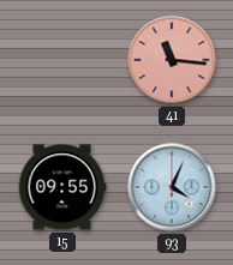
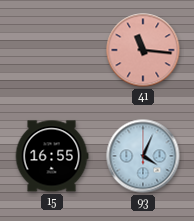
15: 09:55 -> 16:55
